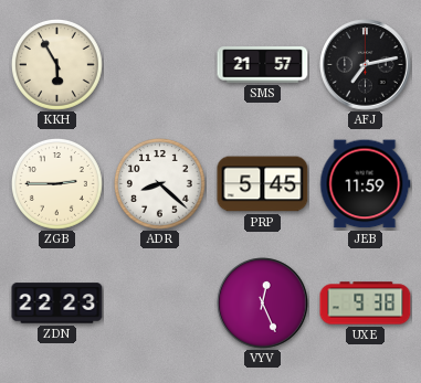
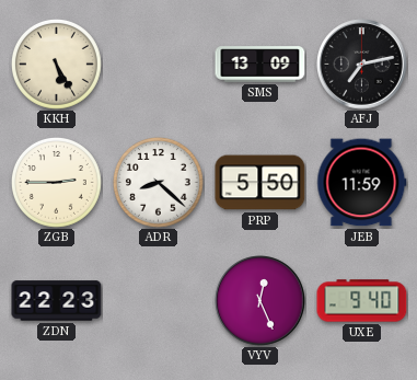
KKH: 5:55 -> 5:25
SMS: 21:57 -> 13:09
PRP: 5:45 -> 5:50
UXE: 9:38 -> 9:40
